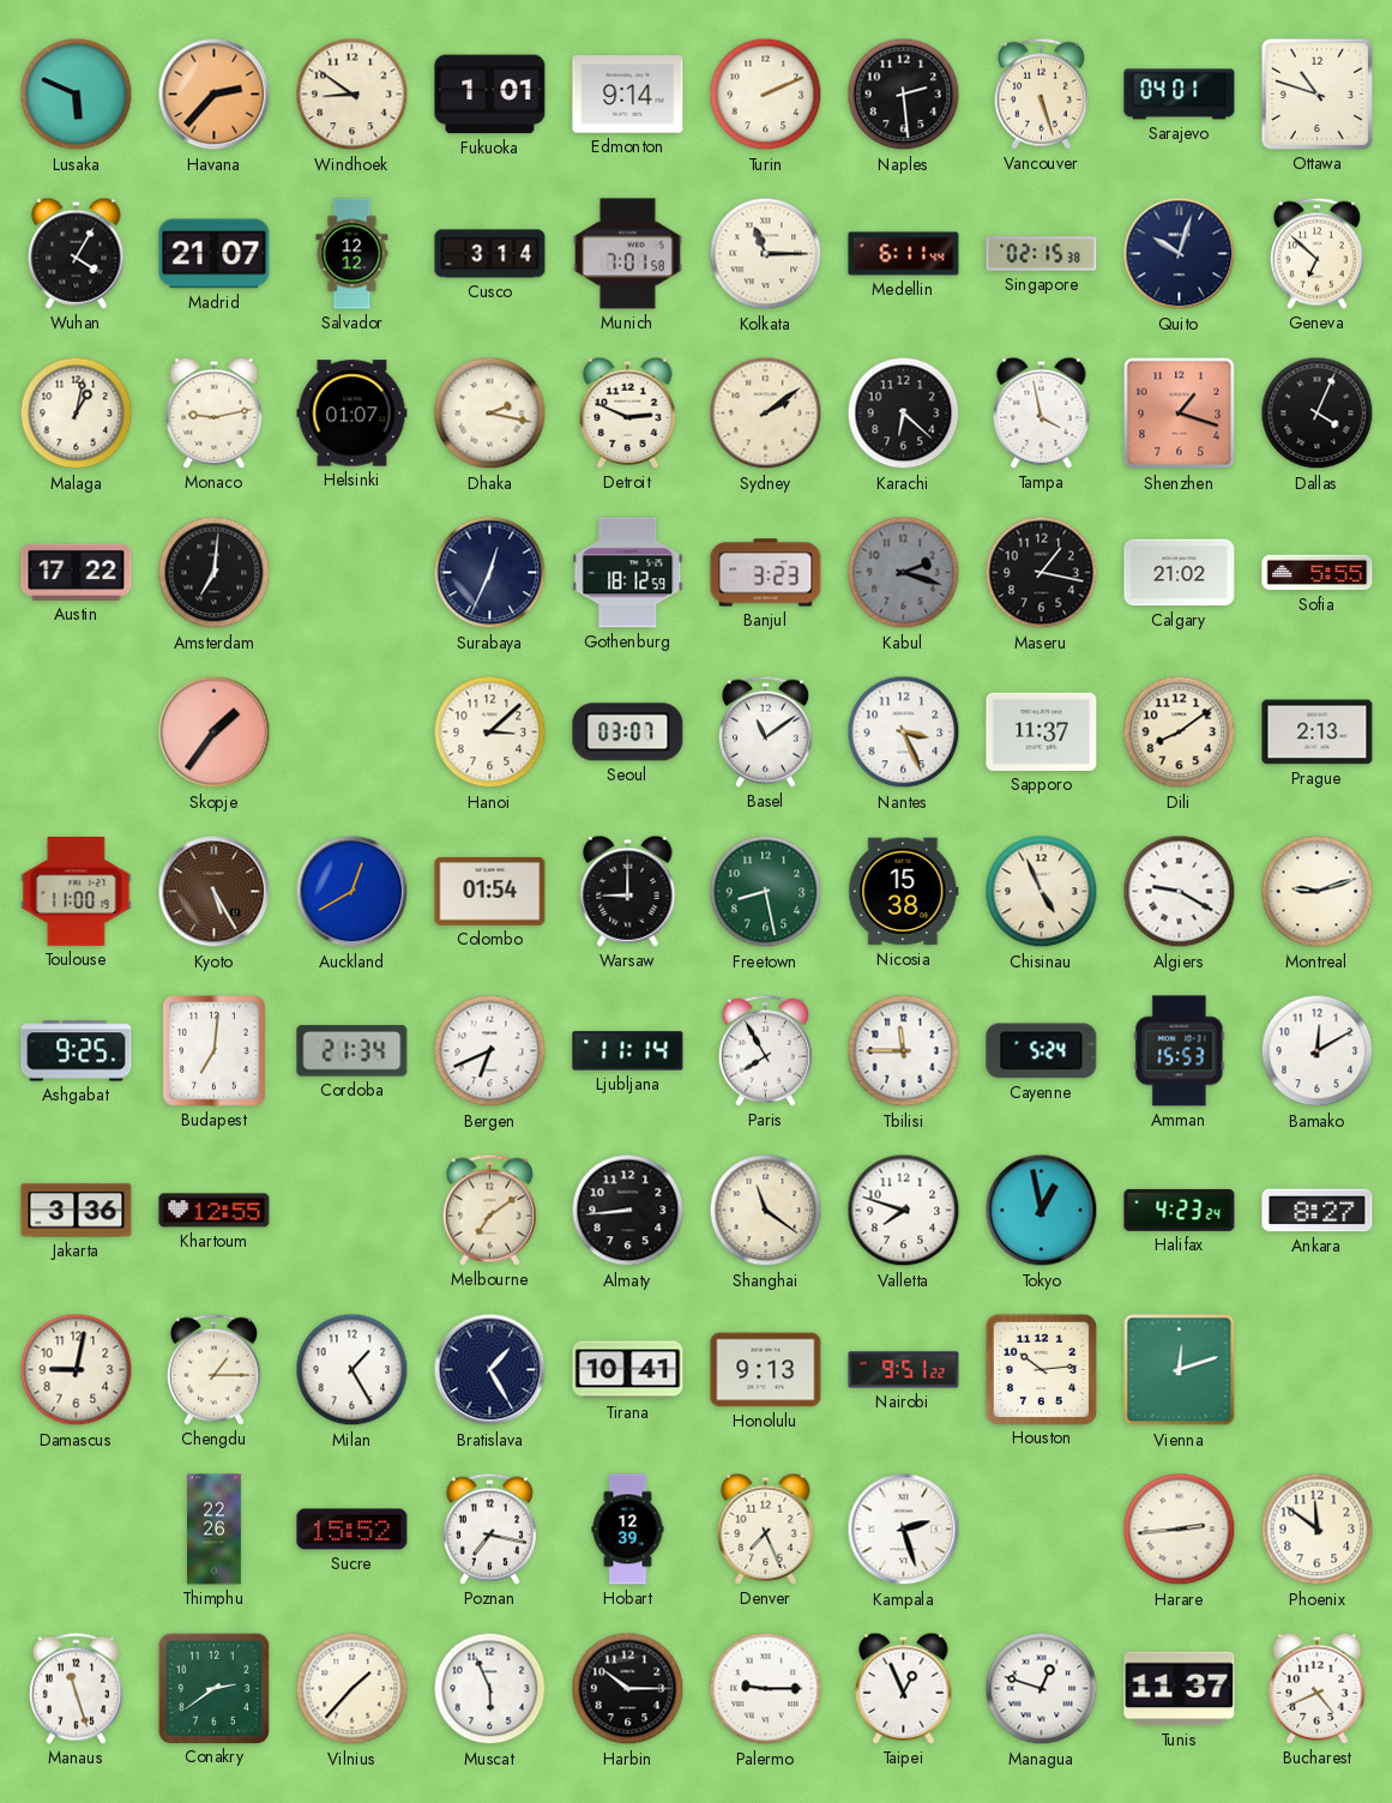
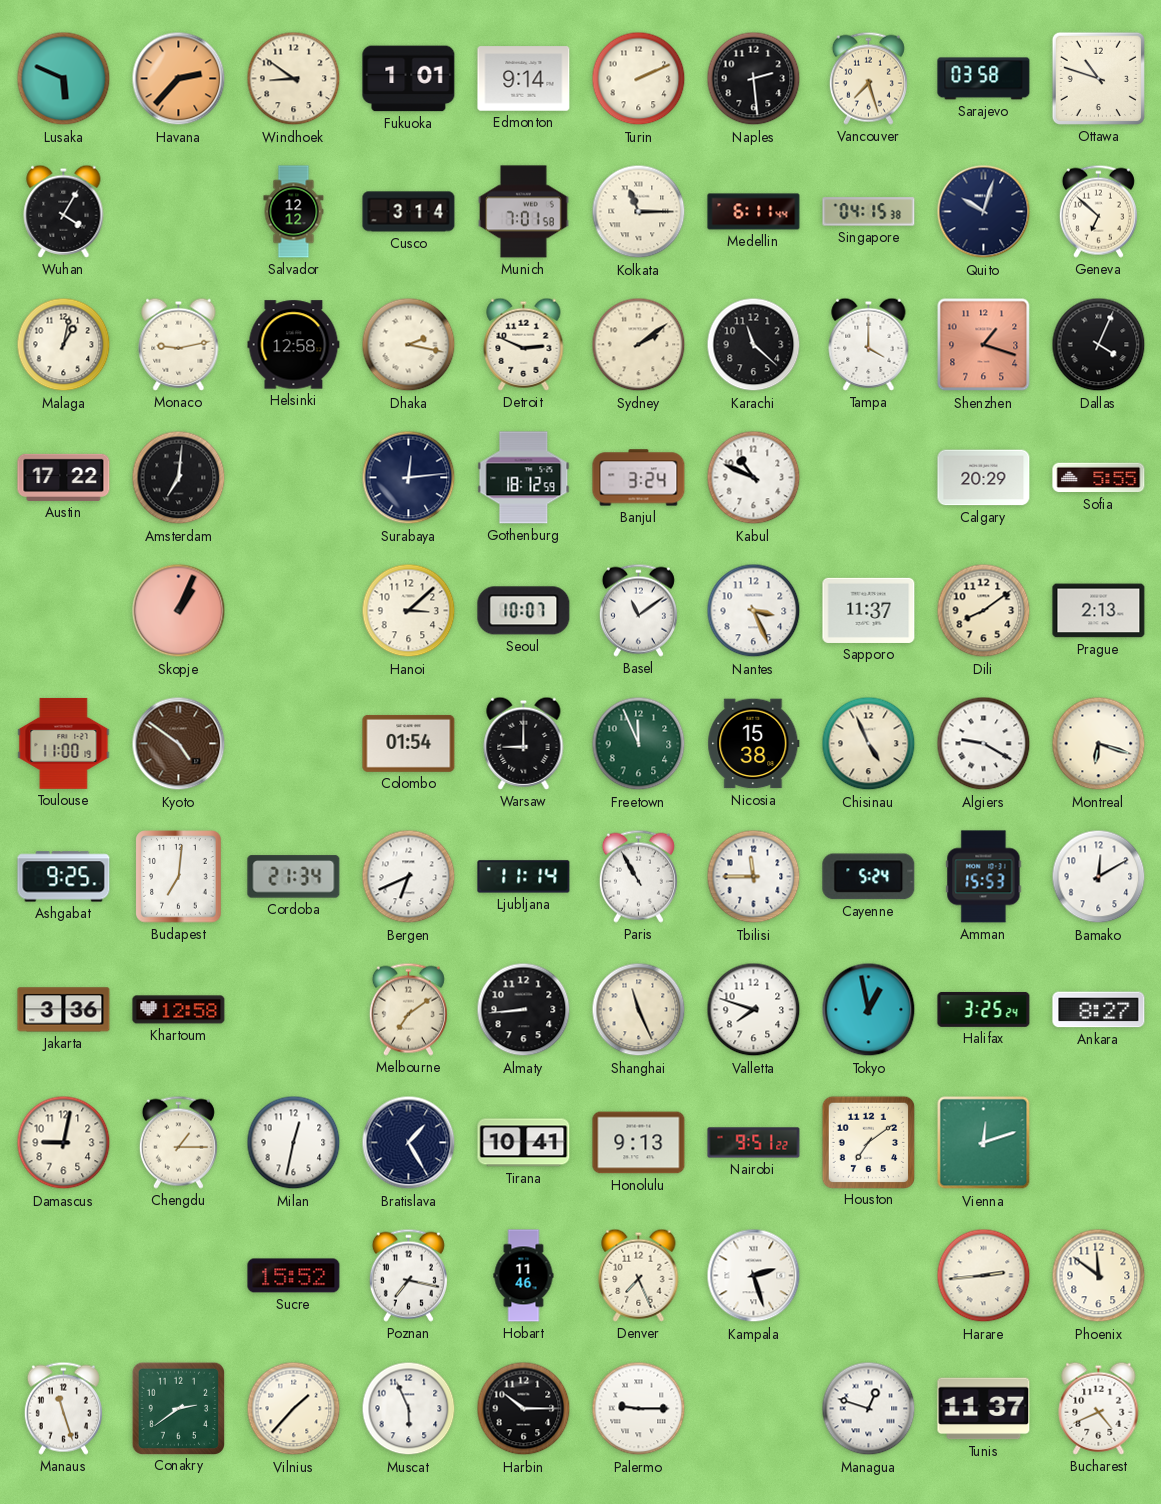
Vancouver: 5:27 -> 7:27
Sarajevo: 04:01 -> 03:58
Madrid: 21:07 -> none
Singapore: 02:15 -> 04:15
Helsinki: 01:07 -> 12:58
Karachi: 6:22 -> 11:22
Tampa: 3:58 -> 4:00
Surabaya: 12:34 -> 12:14
Banjul: 3:23 -> 3:24
Kabul: 2:18 -> 10:49
Kabul dial: grey -> white
Maseru: 1:17 -> none
Calgary: 21:02 -> 20:29
Skopje: 1:36 -> 1:04
Seoul: 03:07 -> 10:07
Kyoto: 5:25 -> 4:51
Auckland: 12:40 -> none
Freetown: 8:28 -> 11:56
Montreal: 9:12 -> 6:18
Paris: 7:55 -> 10:55
Khartoum: 12:55 -> 12:58
Shanghai: 11:21 -> 11:26
Halifax: 4:23 -> 3:25
Milan: 1:25 -> 12:32
Houston: 10:14 -> 7:09
Thimphu: 22:26 -> none
Hobart: 12:39 -> 11:46
Taipei: 12:56 -> none
